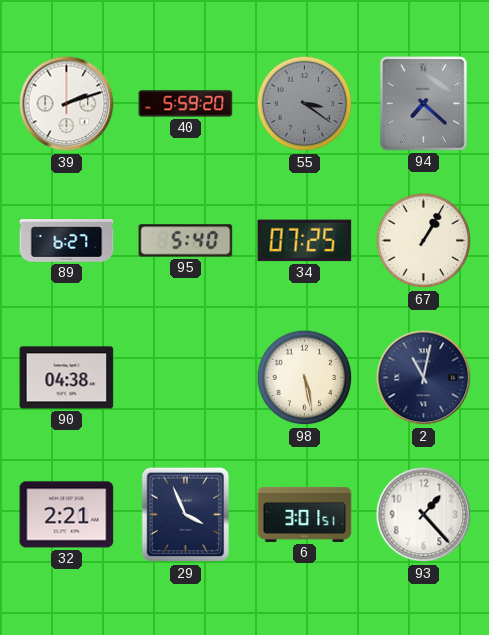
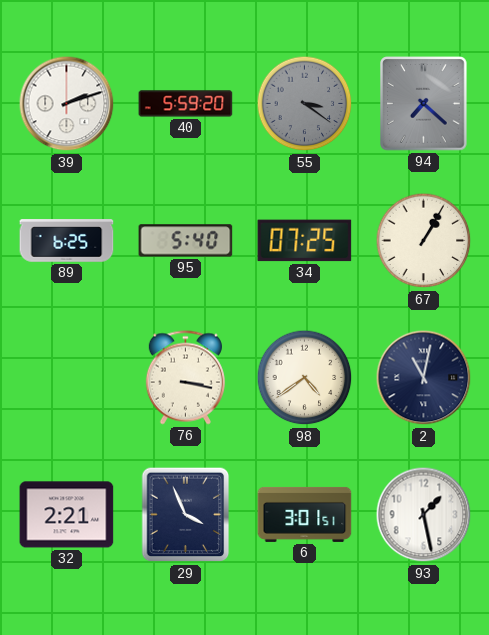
89: 6:27 -> 6:25
90: 04:38 -> none
76: none -> 3:17
98: 5:28 -> 4:39
93: 1:23 -> 1:28
